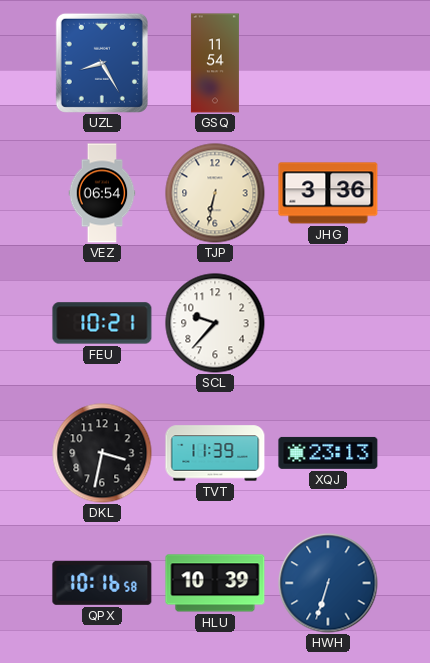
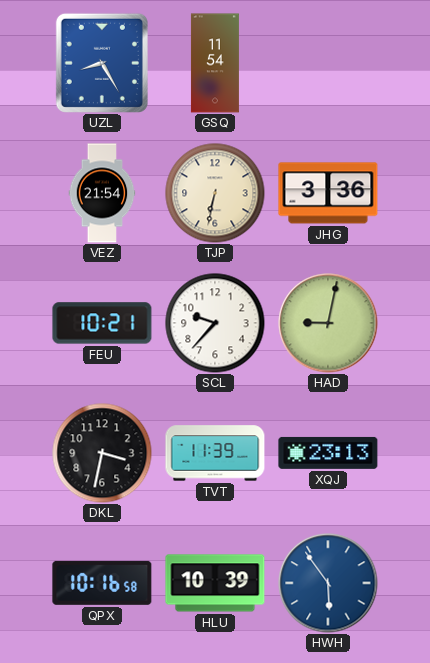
VEZ: 06:54 -> 21:54
HAD: none -> 9:02
HWH: 6:33 -> 5:54
